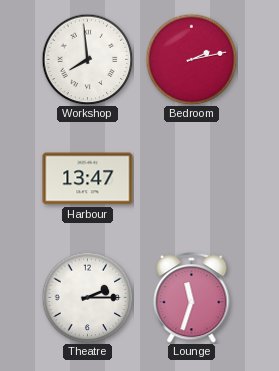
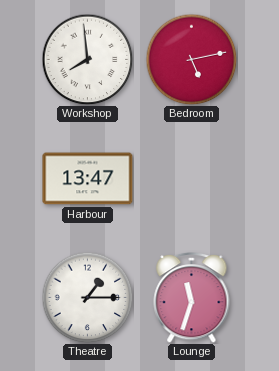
Bedroom: 2:13 -> 5:13
Theatre: 2:15 -> 1:15
